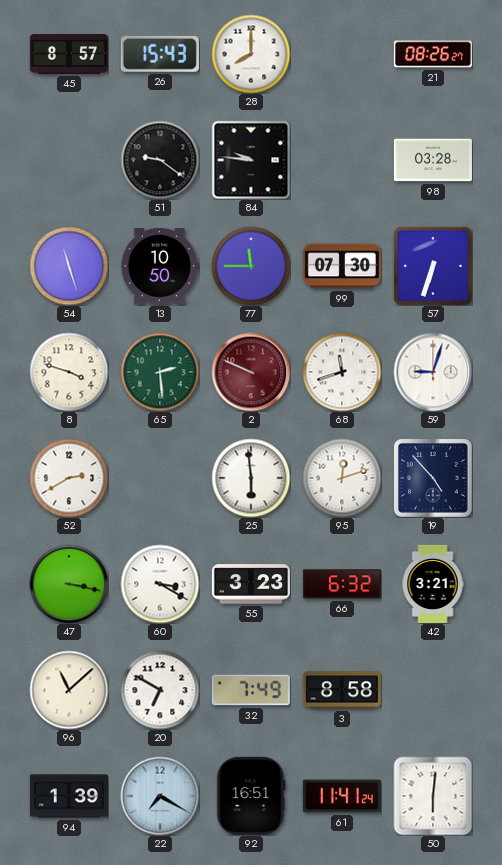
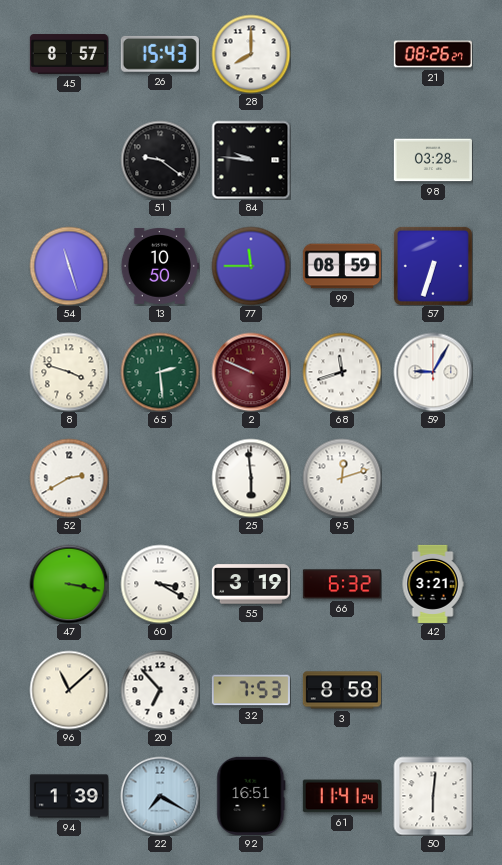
99: 07:30 -> 08:59
59: 9:03 -> 9:05
19: 4:53 -> none
55: 3:23 -> 3:19
20: 6:50 -> 6:53
32: 7:49 -> 7:53
